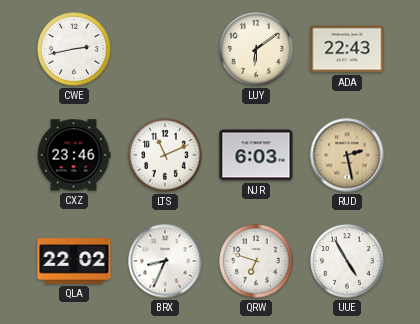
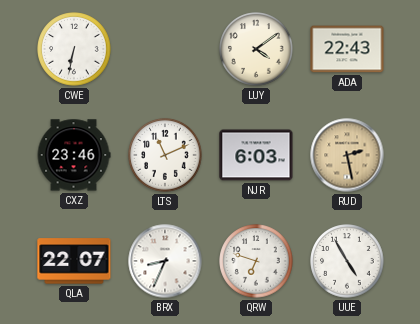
CWE: 2:43 -> 6:32
LUY: 6:09 -> 4:09
QLA: 22:02 -> 22:07
